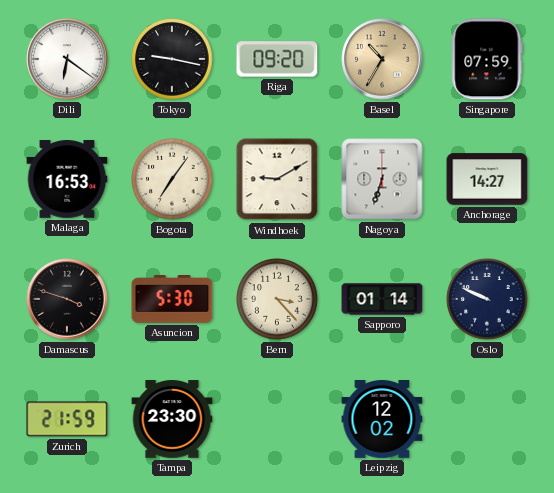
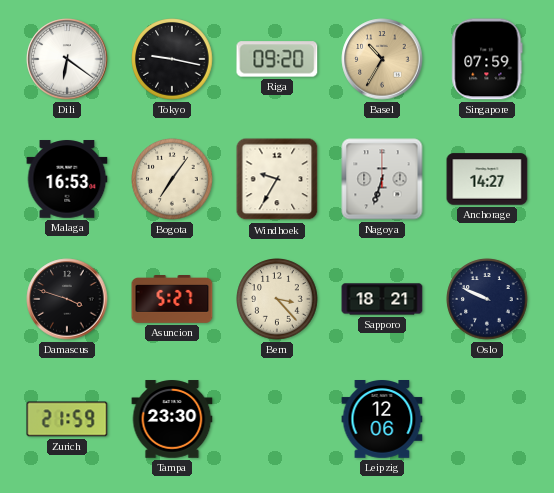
Windhoek: 9:10 -> 9:35
Asuncion: 5:30 -> 5:27
Sapporo: 01:14 -> 18:21
Leipzig: 12:02 -> 12:06
